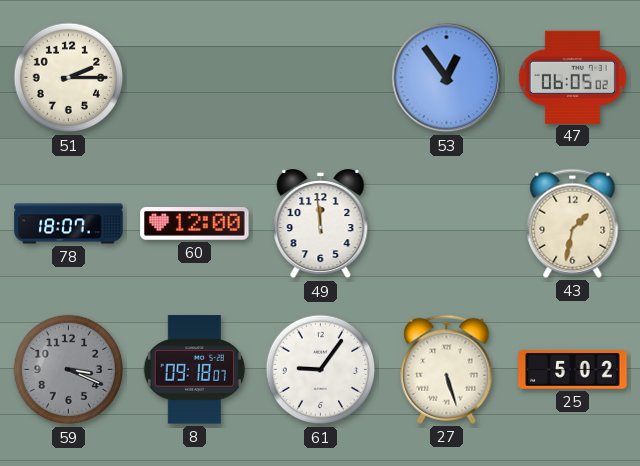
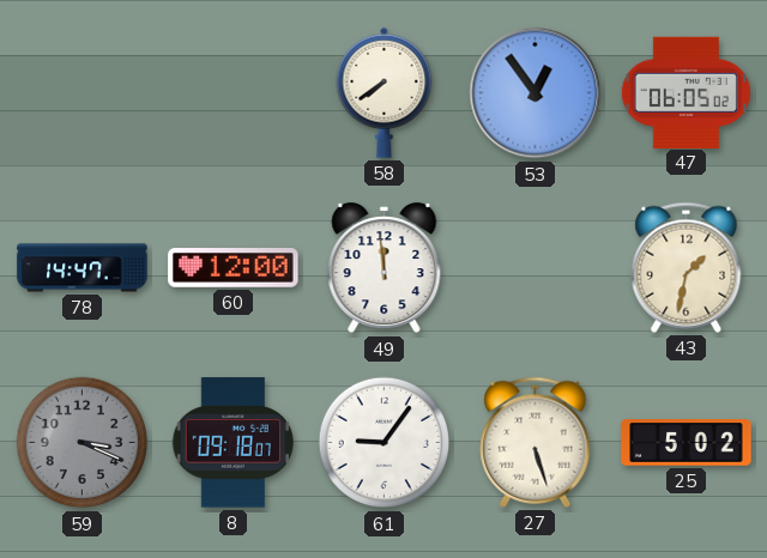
51: 2:15 -> none
58: none -> 7:39
78: 18:07 -> 14:47
